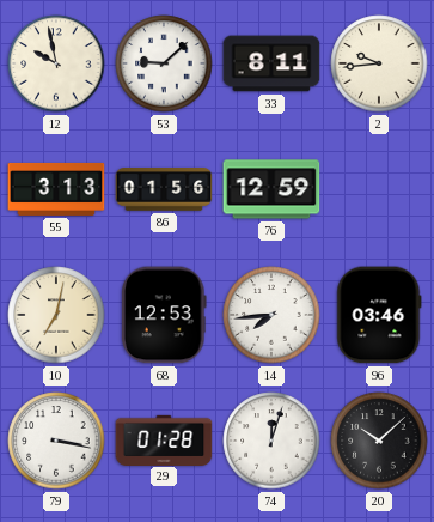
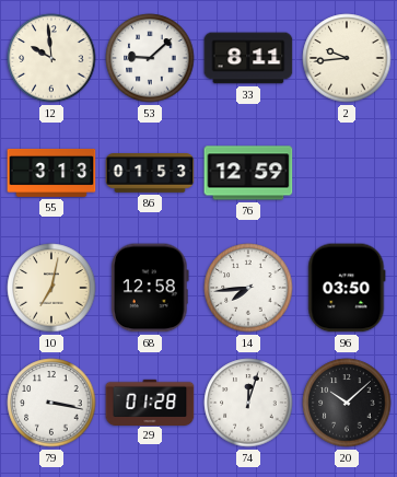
12: 9:58 -> 9:59
86: 01:56 -> 01:53
68: 12:53 -> 12:58
96: 03:46 -> 03:50
